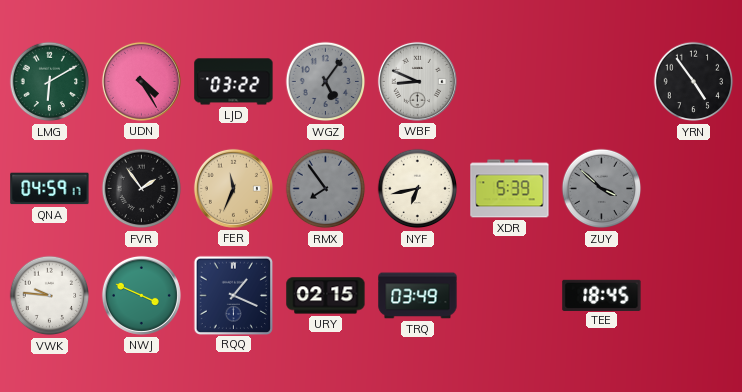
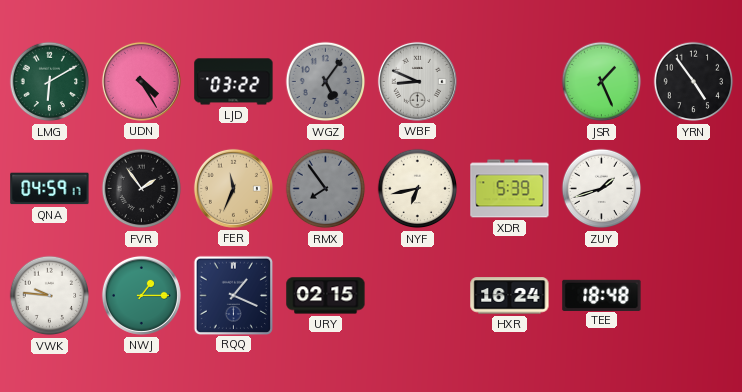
JSR: none -> 1:26
ZUY: 3:52 -> 1:42
ZUY dial: grey -> white
NWJ: 3:49 -> 1:15
TRQ: 03:49 -> none
HXR: none -> 16:24
TEE: 18:45 -> 18:48
